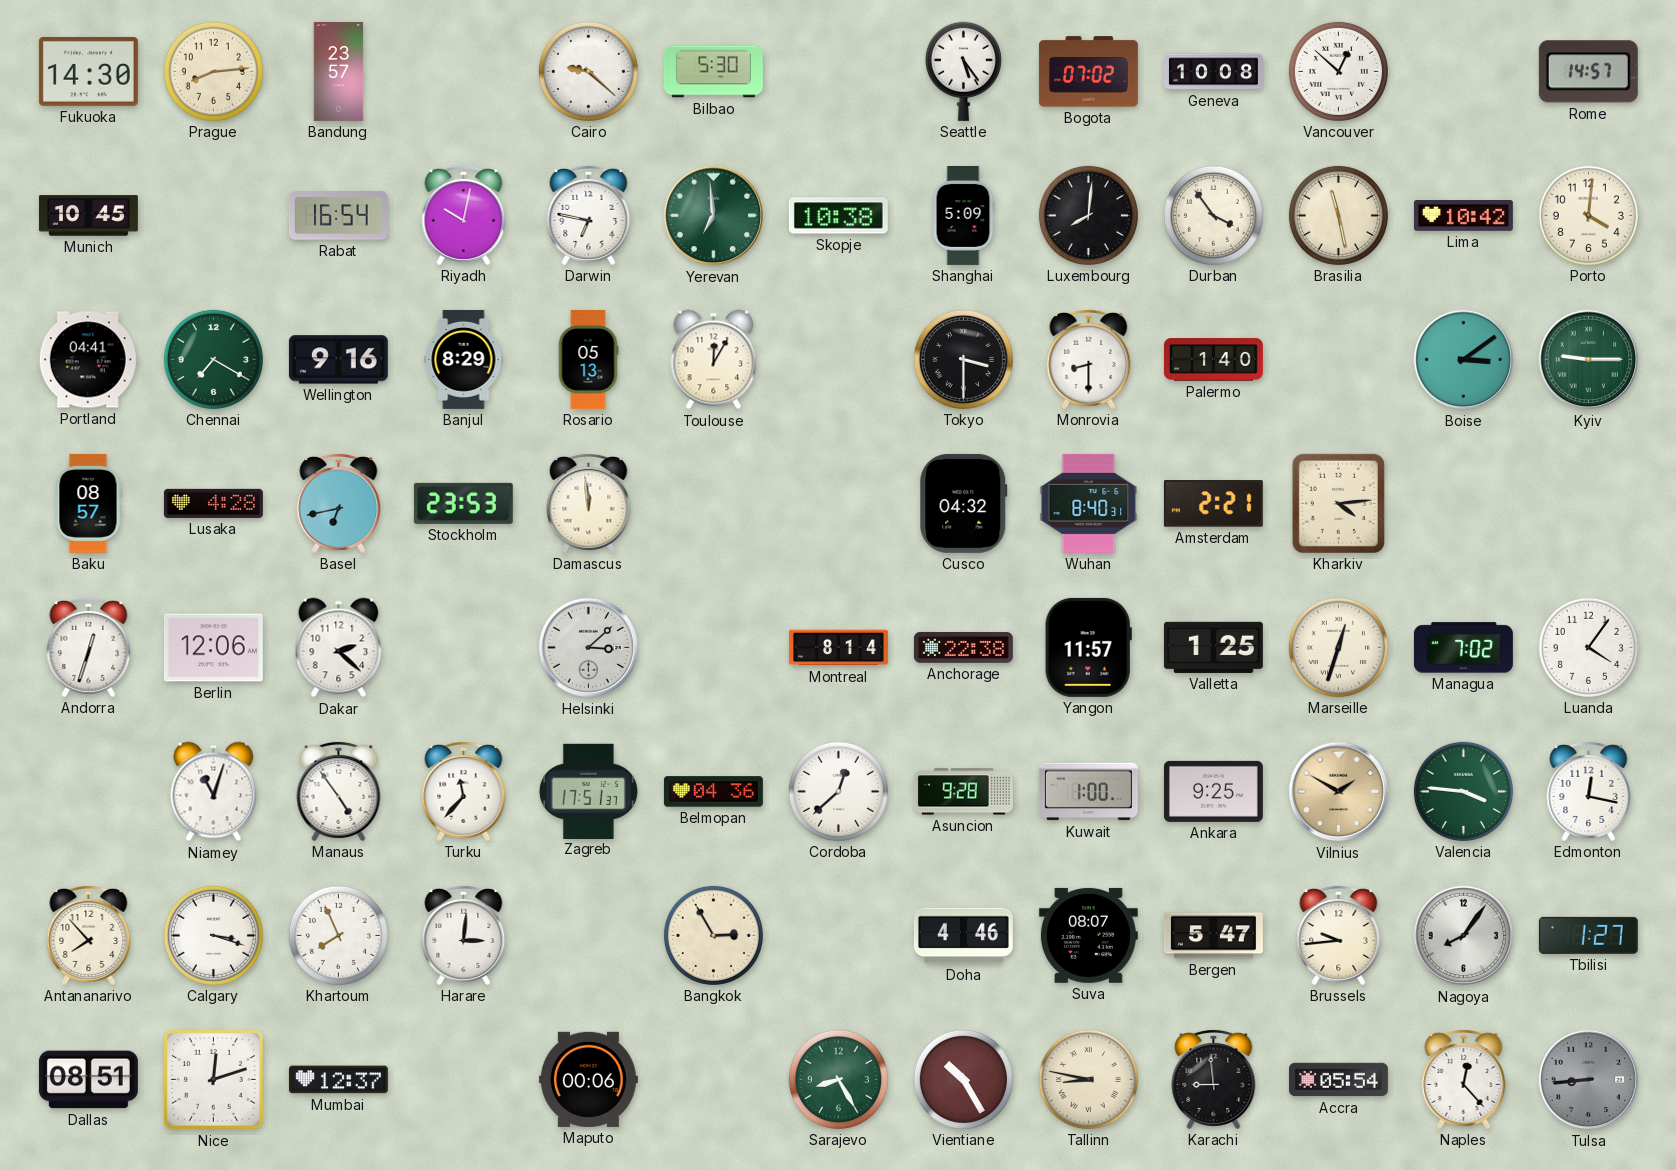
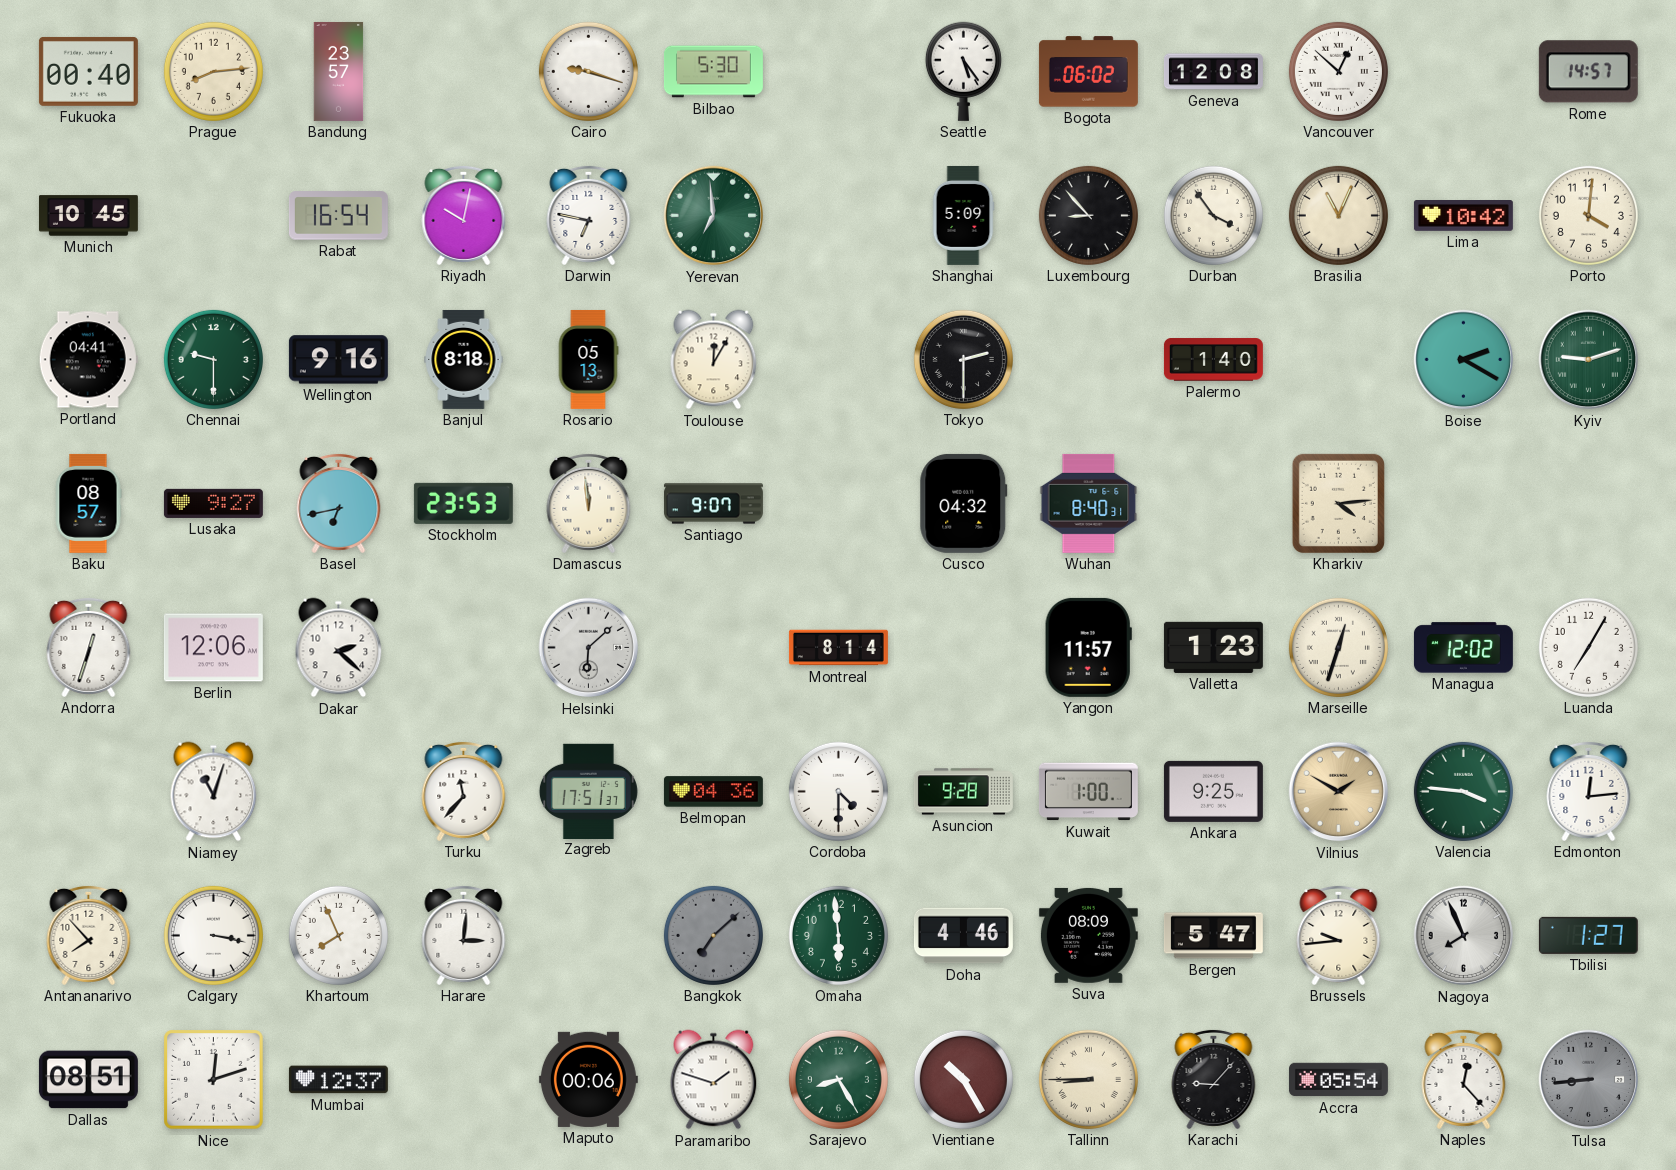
Fukuoka: 14:30 -> 00:40
Cairo: 9:22 -> 9:18
Bogota: 07:02 -> 06:02
Geneva: 10:08 -> 12:08
Skopje: 10:38 -> none
Luxembourg: 8:01 -> 8:53
Brasilia: 11:28 -> 11:04
Chennai: 7:20 -> 9:30
Banjul: 8:29 -> 8:18
Tokyo: 3:30 -> 2:30
Monrovia: 8:30 -> none
Boise: 3:09 -> 2:20
Kyiv: 9:15 -> 9:12
Lusaka: 4:28 -> 9:27
Santiago: none -> 9:07
Amsterdam: 2:21 -> none
Helsinki: 3:08 -> 6:08
Anchorage: 22:38 -> none
Valletta: 1:25 -> 1:23
Managua: 7:02 -> 12:02
Luanda: 4:06 -> 7:05
Manaus: 4:54 -> none
Cordoba: 12:38 -> 4:30
Edmonton: 12:17 -> 12:14
Calgary: 3:18 -> 3:17
Bangkok: 2:55 -> 7:08
Bangkok dial: cream -> grey
Omaha: none -> 5:59
Suva: 08:07 -> 08:09
Nagoya: 8:06 -> 7:56
Paramaribo: none -> 1:48
Tallinn: 8:47 -> 8:45
Karachi: 8:59 -> 9:07
